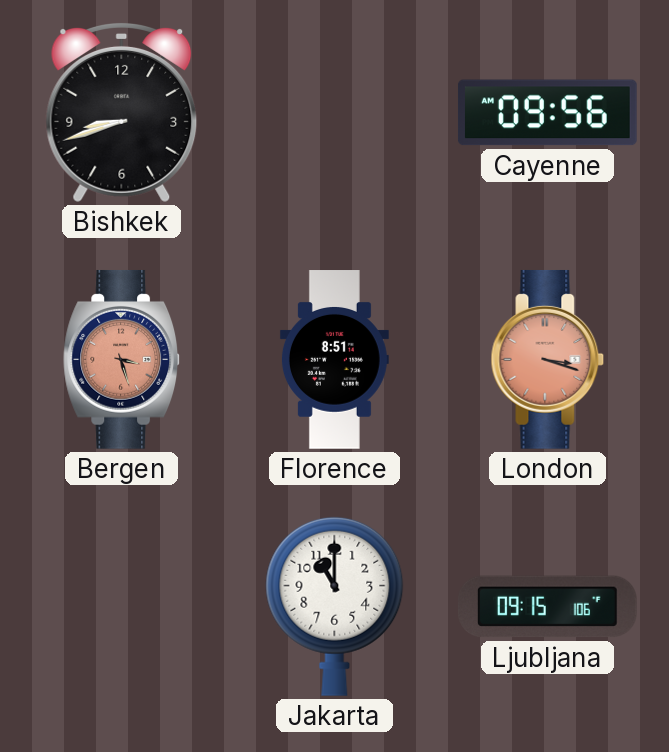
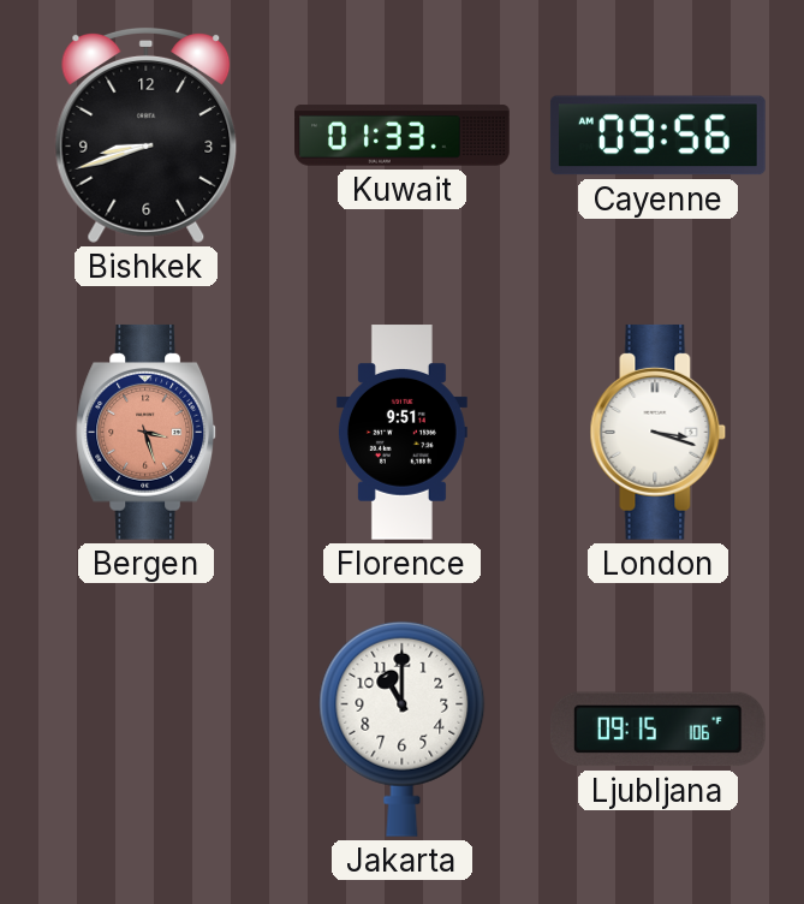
Kuwait: none -> 01:33
Florence: 8:51 -> 9:51
London dial: salmon -> white
